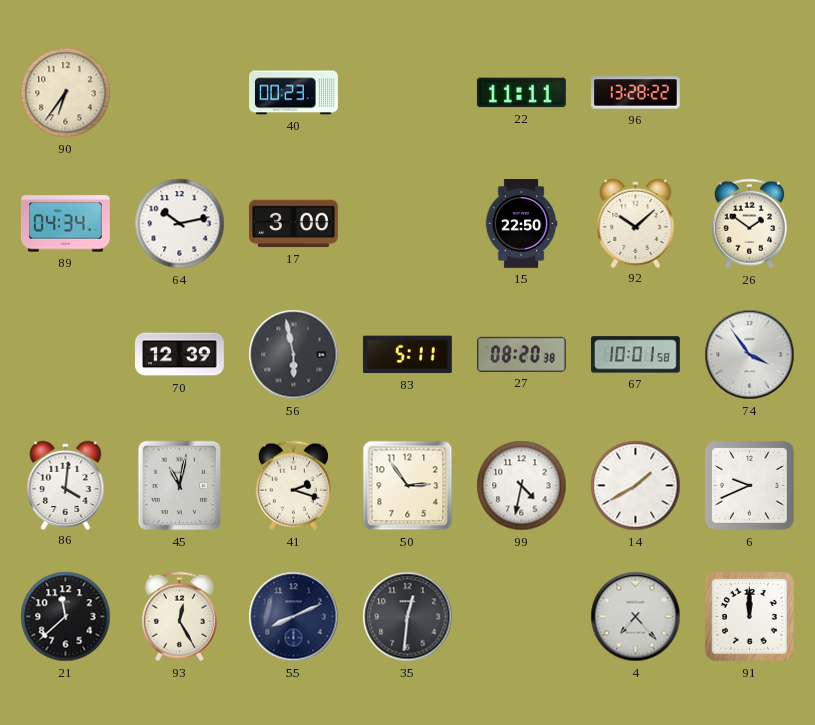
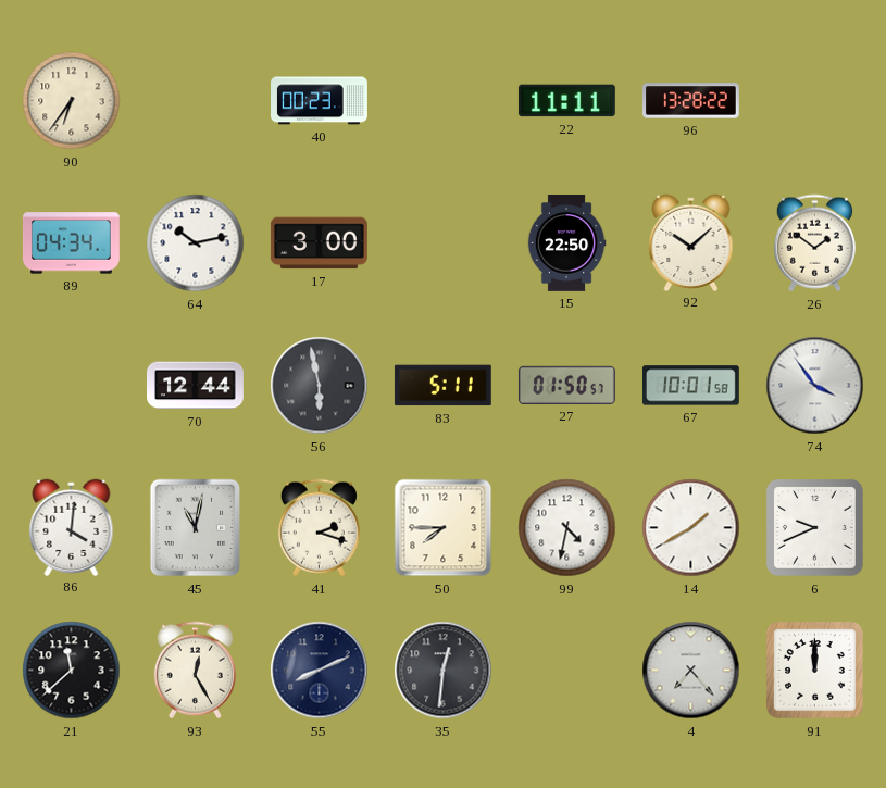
70: 12:39 -> 12:44
27: 08:20 -> 01:50
50: 2:54 -> 7:45
